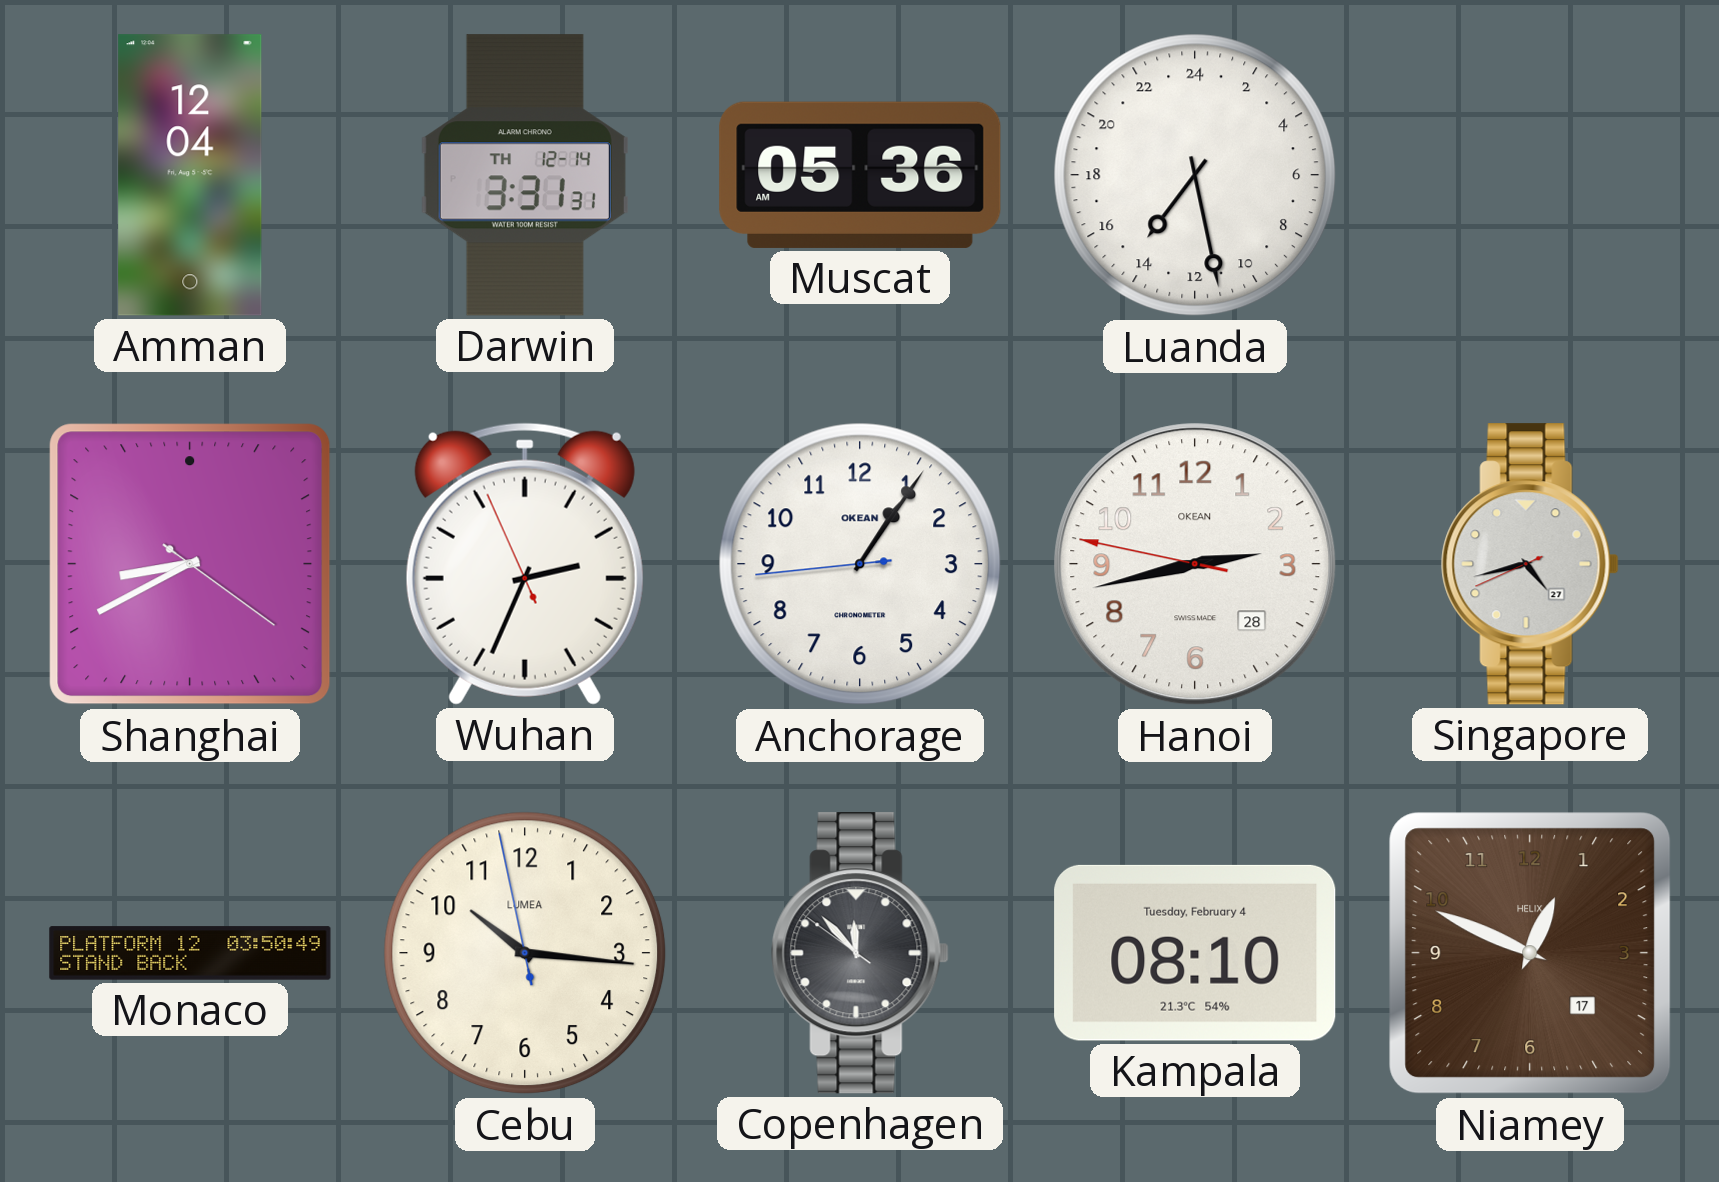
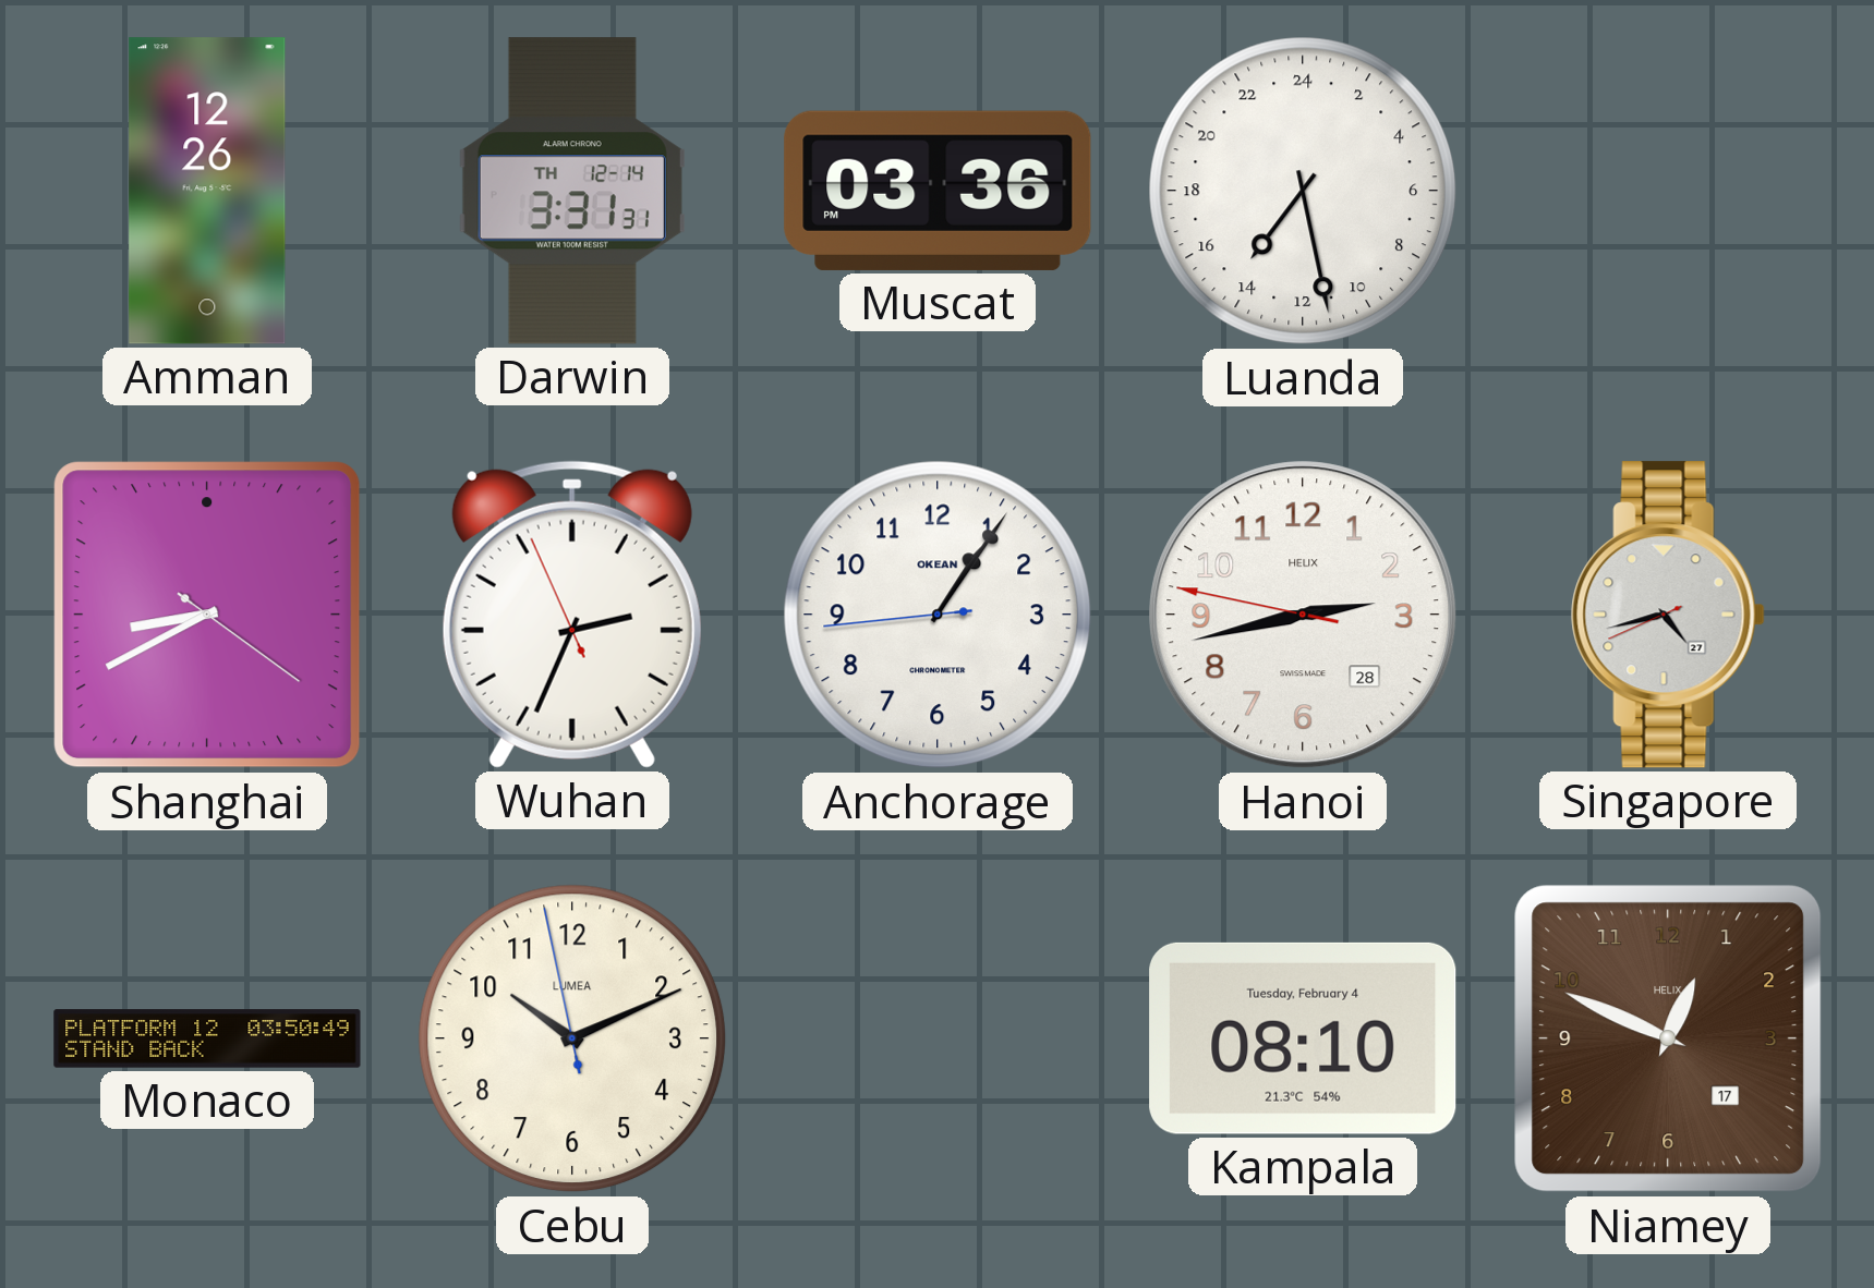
Amman: 12:04 -> 12:26
Muscat: 05:36 -> 03:36
Hanoi brand: OKEAN -> HELIX
Cebu: 10:15 -> 10:10
Copenhagen: 11:52 -> none
